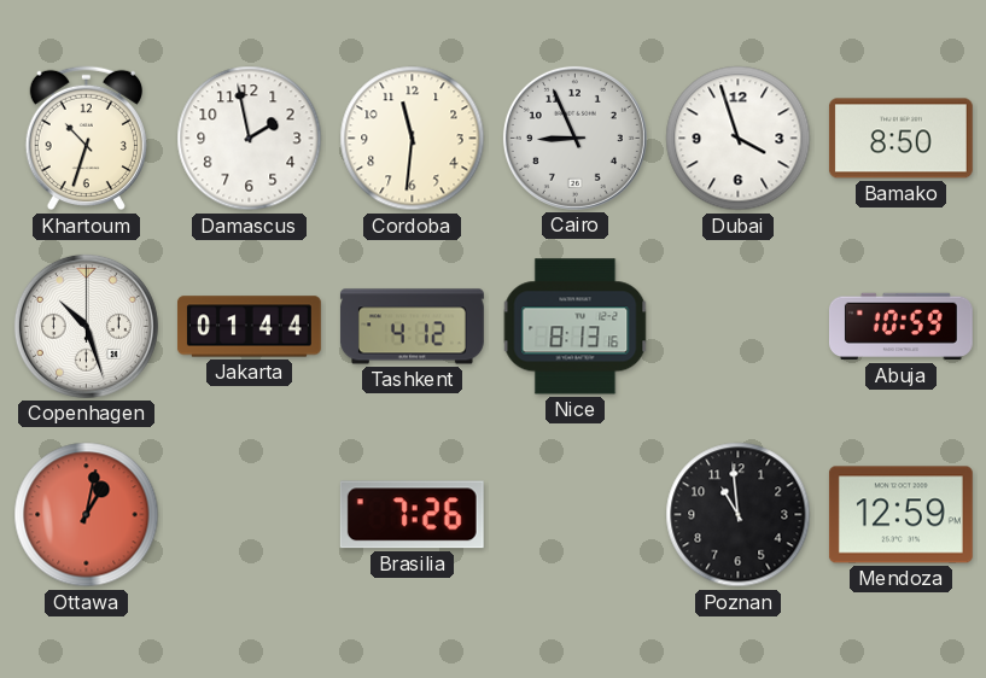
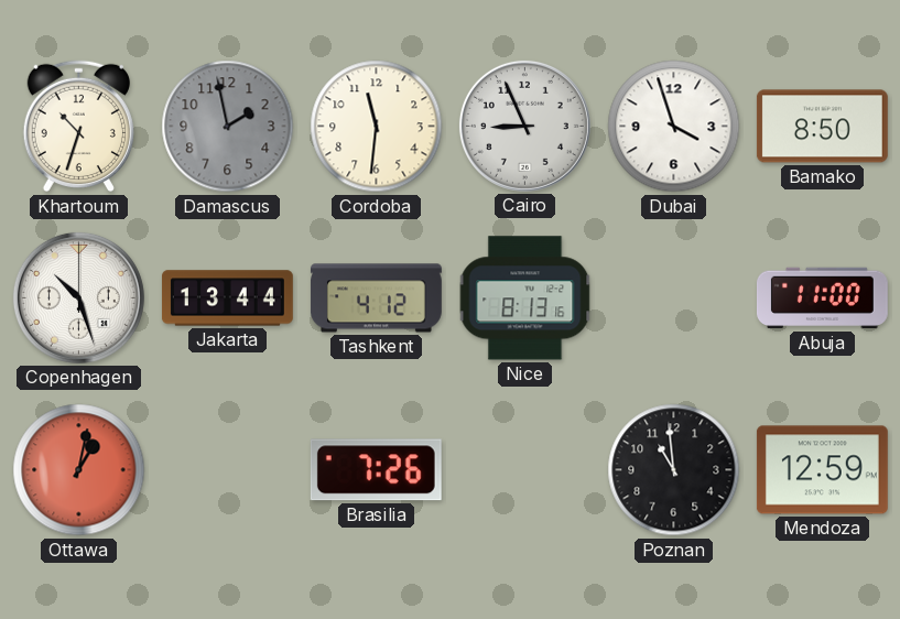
Damascus dial: white -> grey
Jakarta: 01:44 -> 13:44
Abuja: 10:59 -> 11:00
